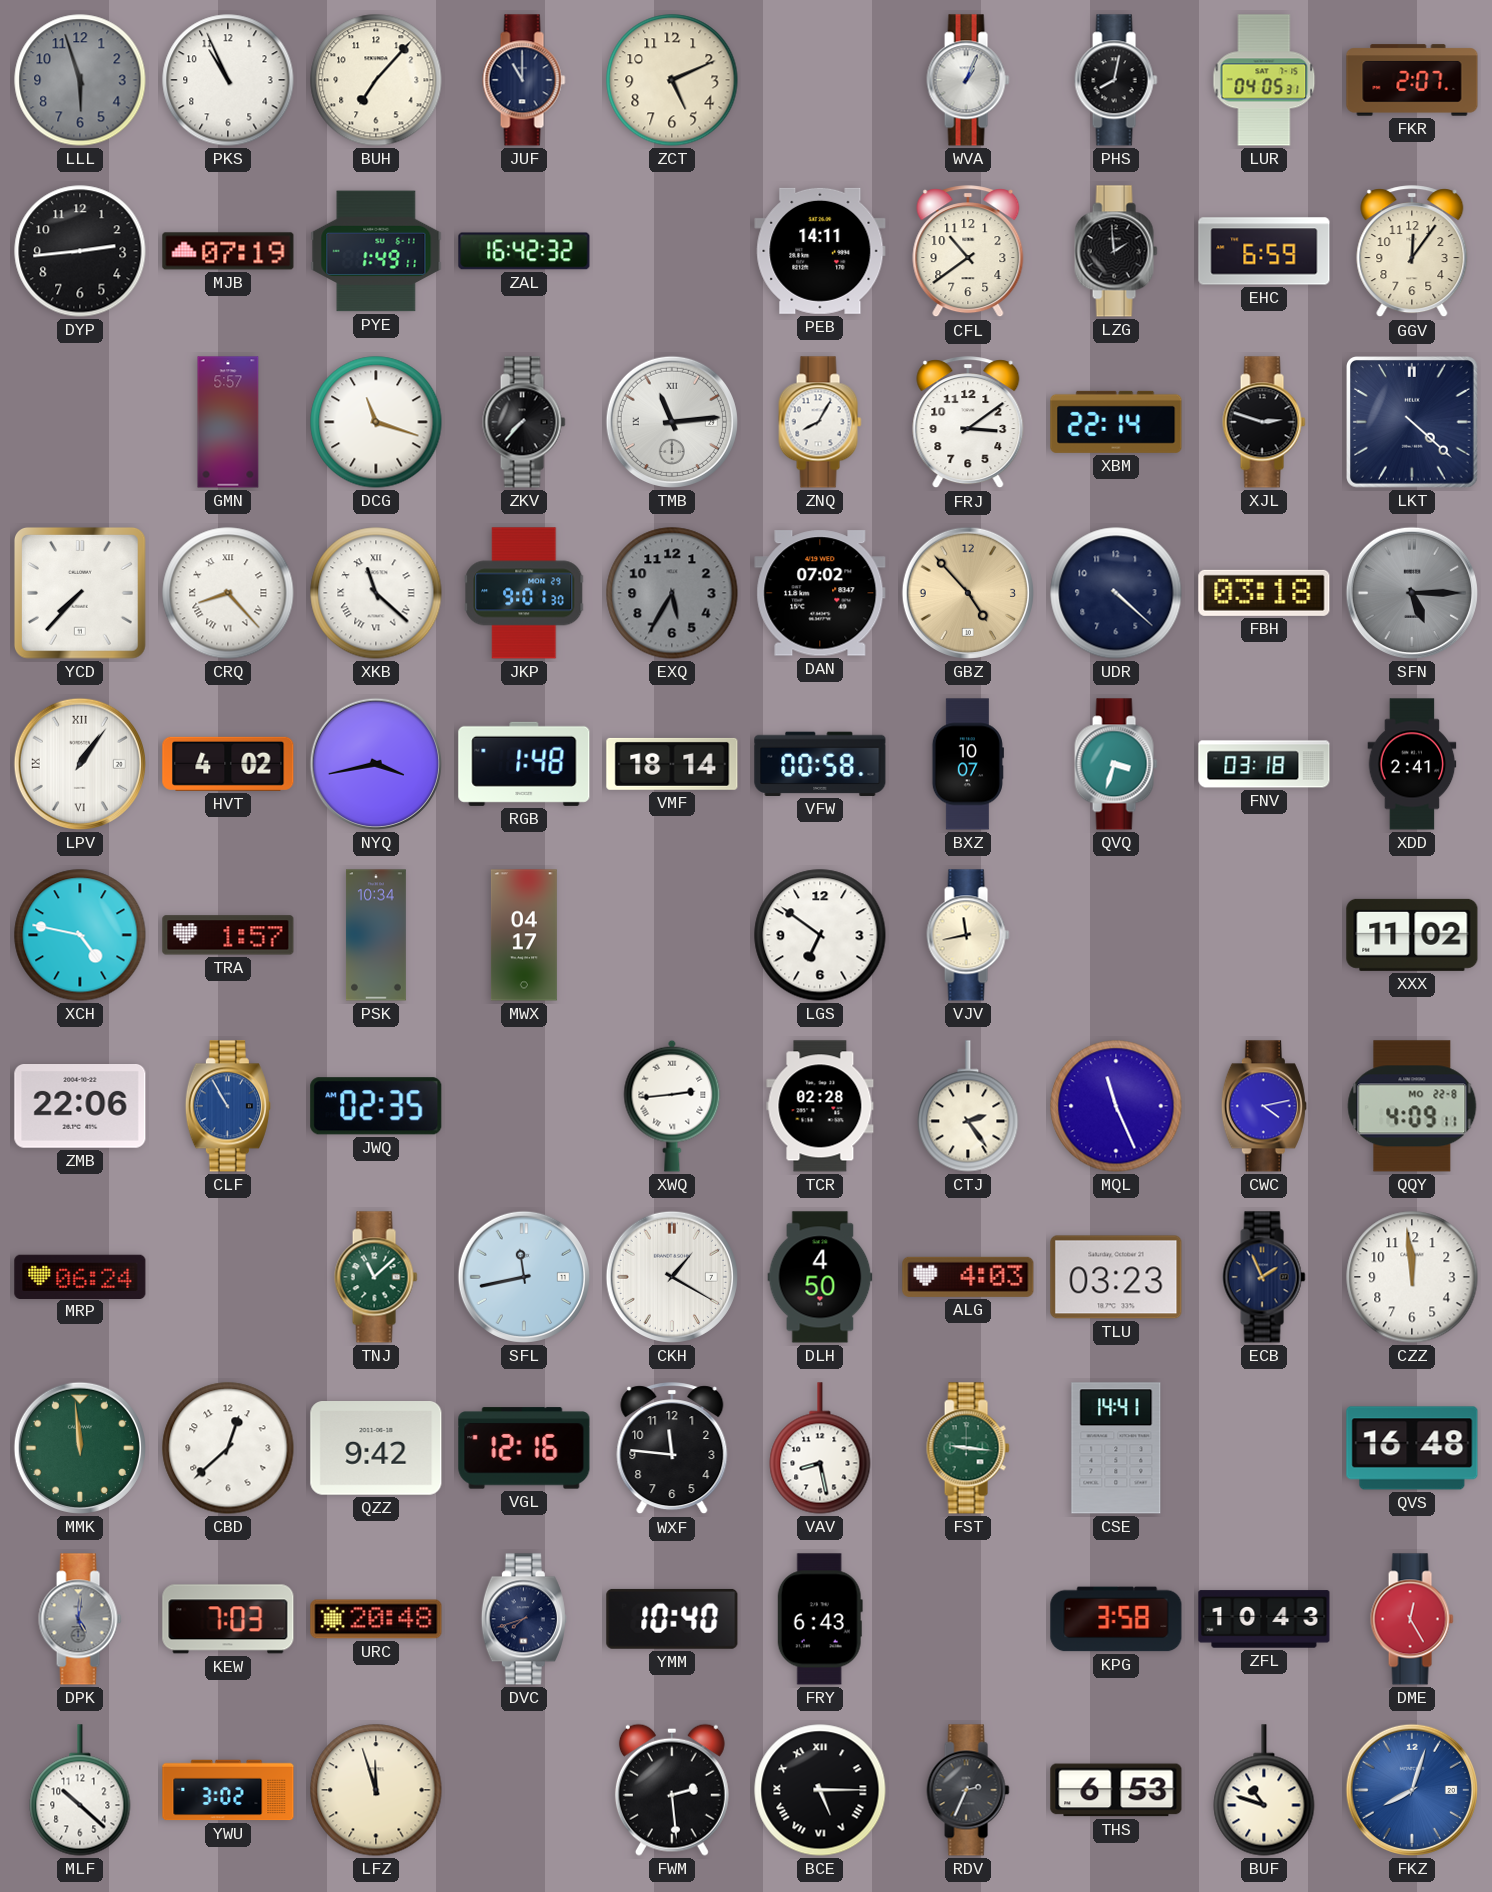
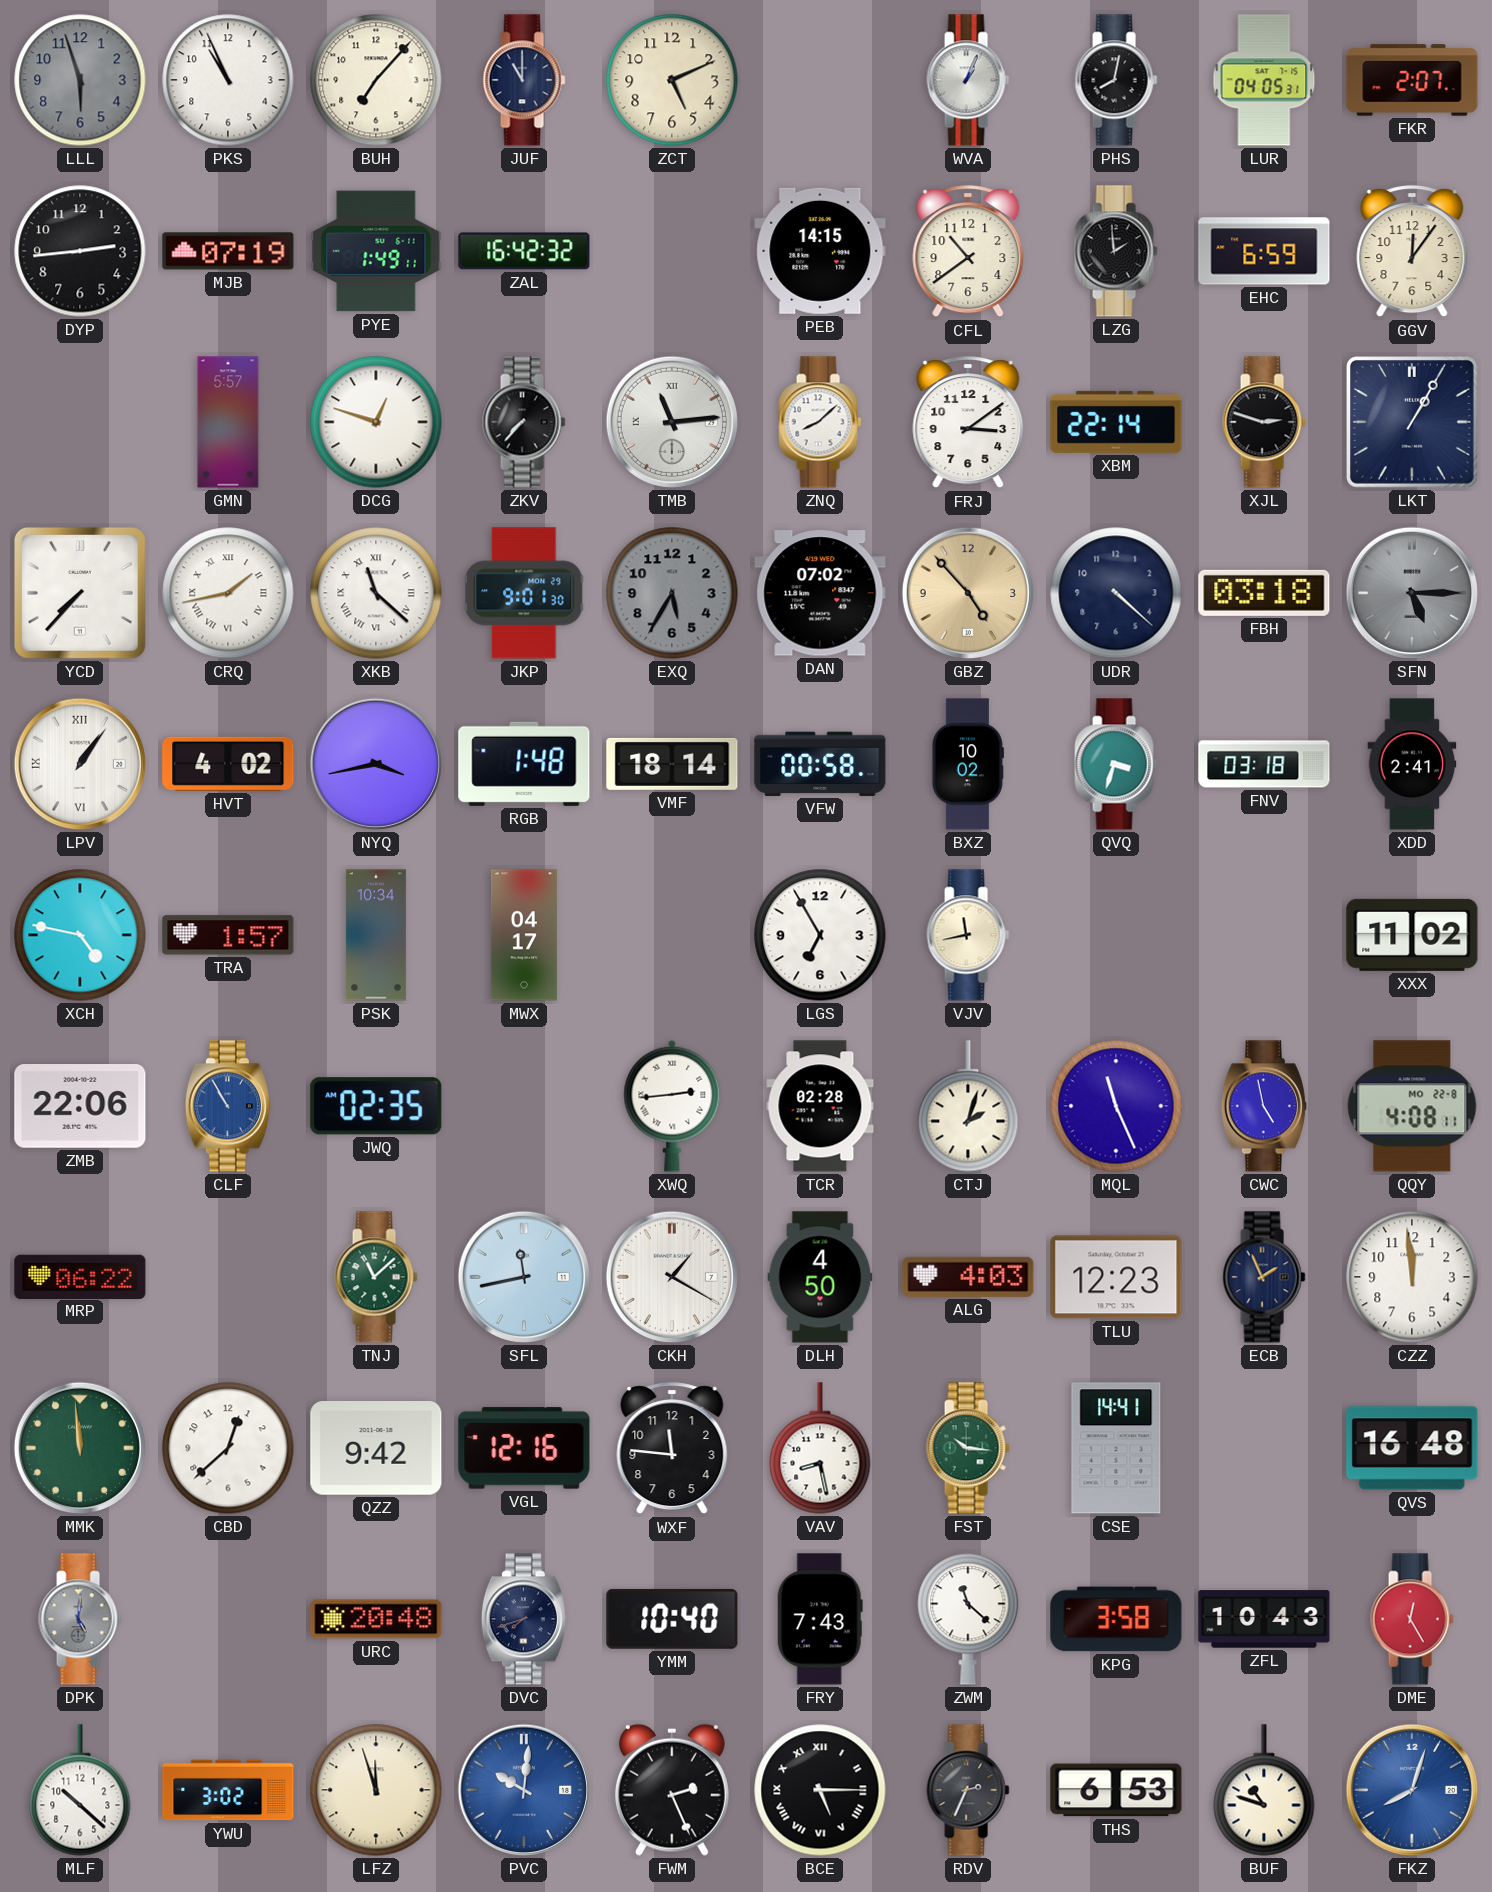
PEB: 14:11 -> 14:15
DCG: 11:18 -> 12:48
ZNQ: 8:05 -> 8:08
LKT: 4:22 -> 1:05
CRQ: 8:23 -> 1:43
BXZ: 10:07 -> 10:02
LGS: 6:51 -> 6:55
CTJ: 2:24 -> 2:03
CWC: 4:13 -> 4:58
QQY: 4:09 -> 4:08
MRP: 06:24 -> 06:22
TLU: 03:23 -> 12:23
FST: 9:16 -> 10:16
KEW: 7:03 -> none
FRY: 6:43 -> 7:43
ZWM: none -> 11:22
PVC: none -> 10:01
FWM: 2:29 -> 2:26
